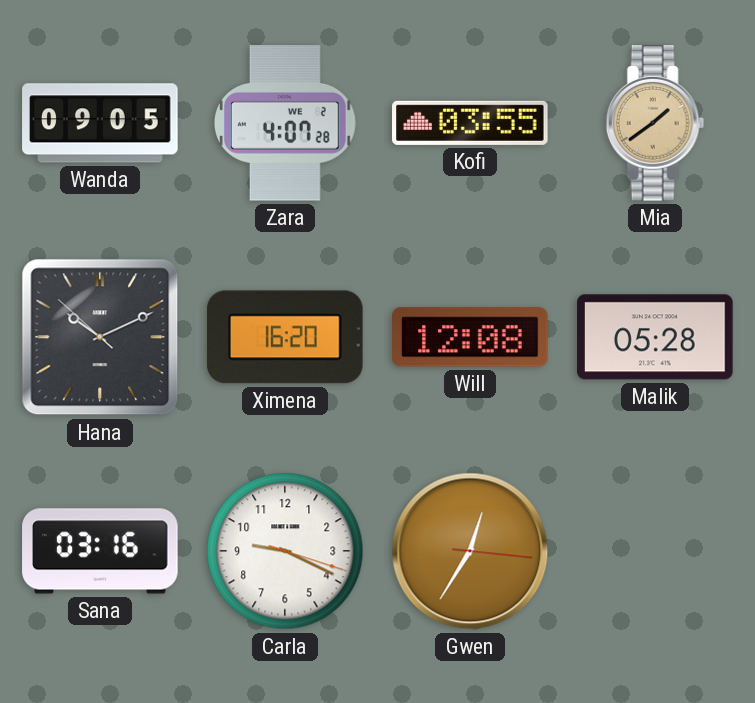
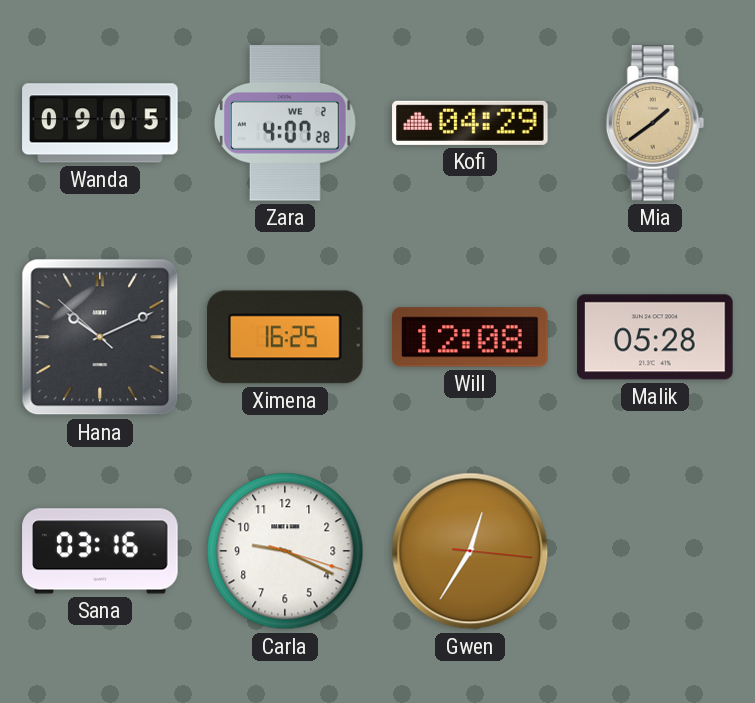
Kofi: 03:55 -> 04:29
Ximena: 16:20 -> 16:25
